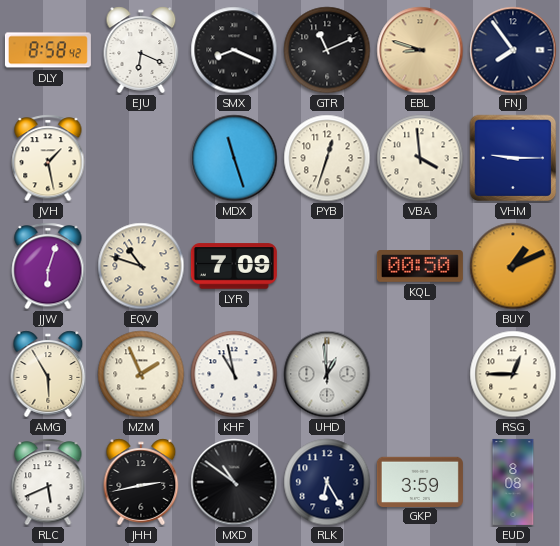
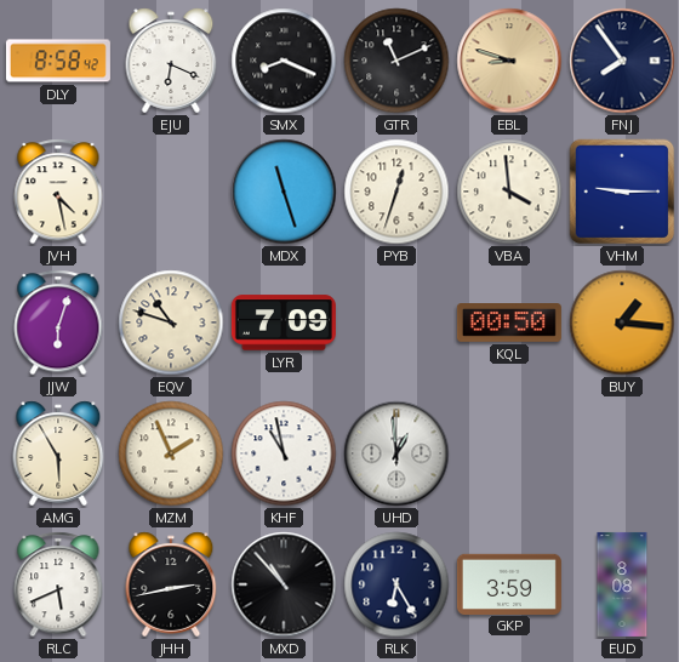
JVH: 1:28 -> 4:28
BUY: 1:11 -> 1:16
RSG: 12:45 -> none
MXD: 10:51 -> 10:53
